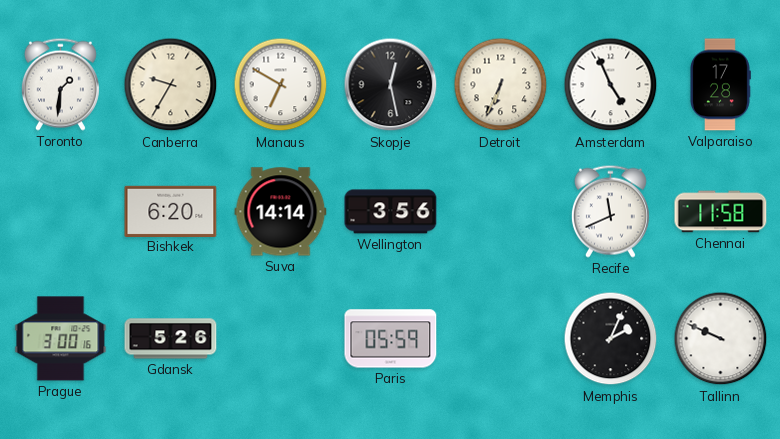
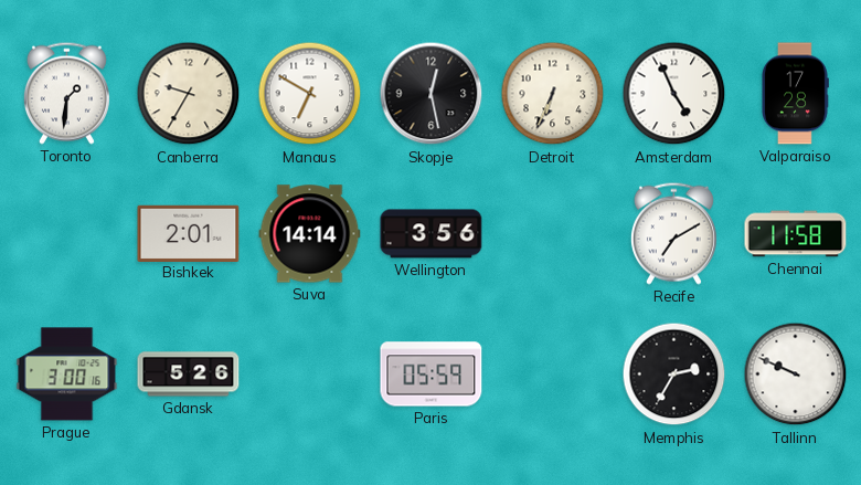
Bishkek: 6:20 -> 2:01
Recife: 11:41 -> 7:10
Memphis: 2:04 -> 2:35
